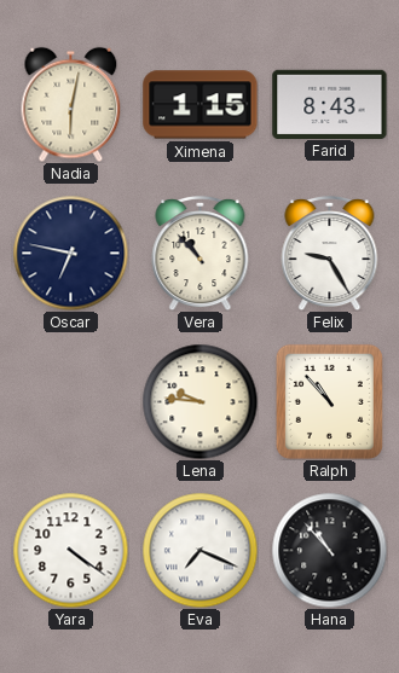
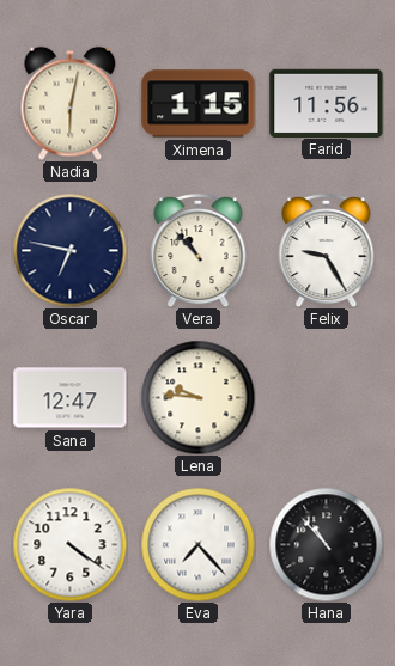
Farid: 8:43 -> 11:56
Sana: none -> 12:47
Ralph: 10:53 -> none
Eva: 7:19 -> 7:23
